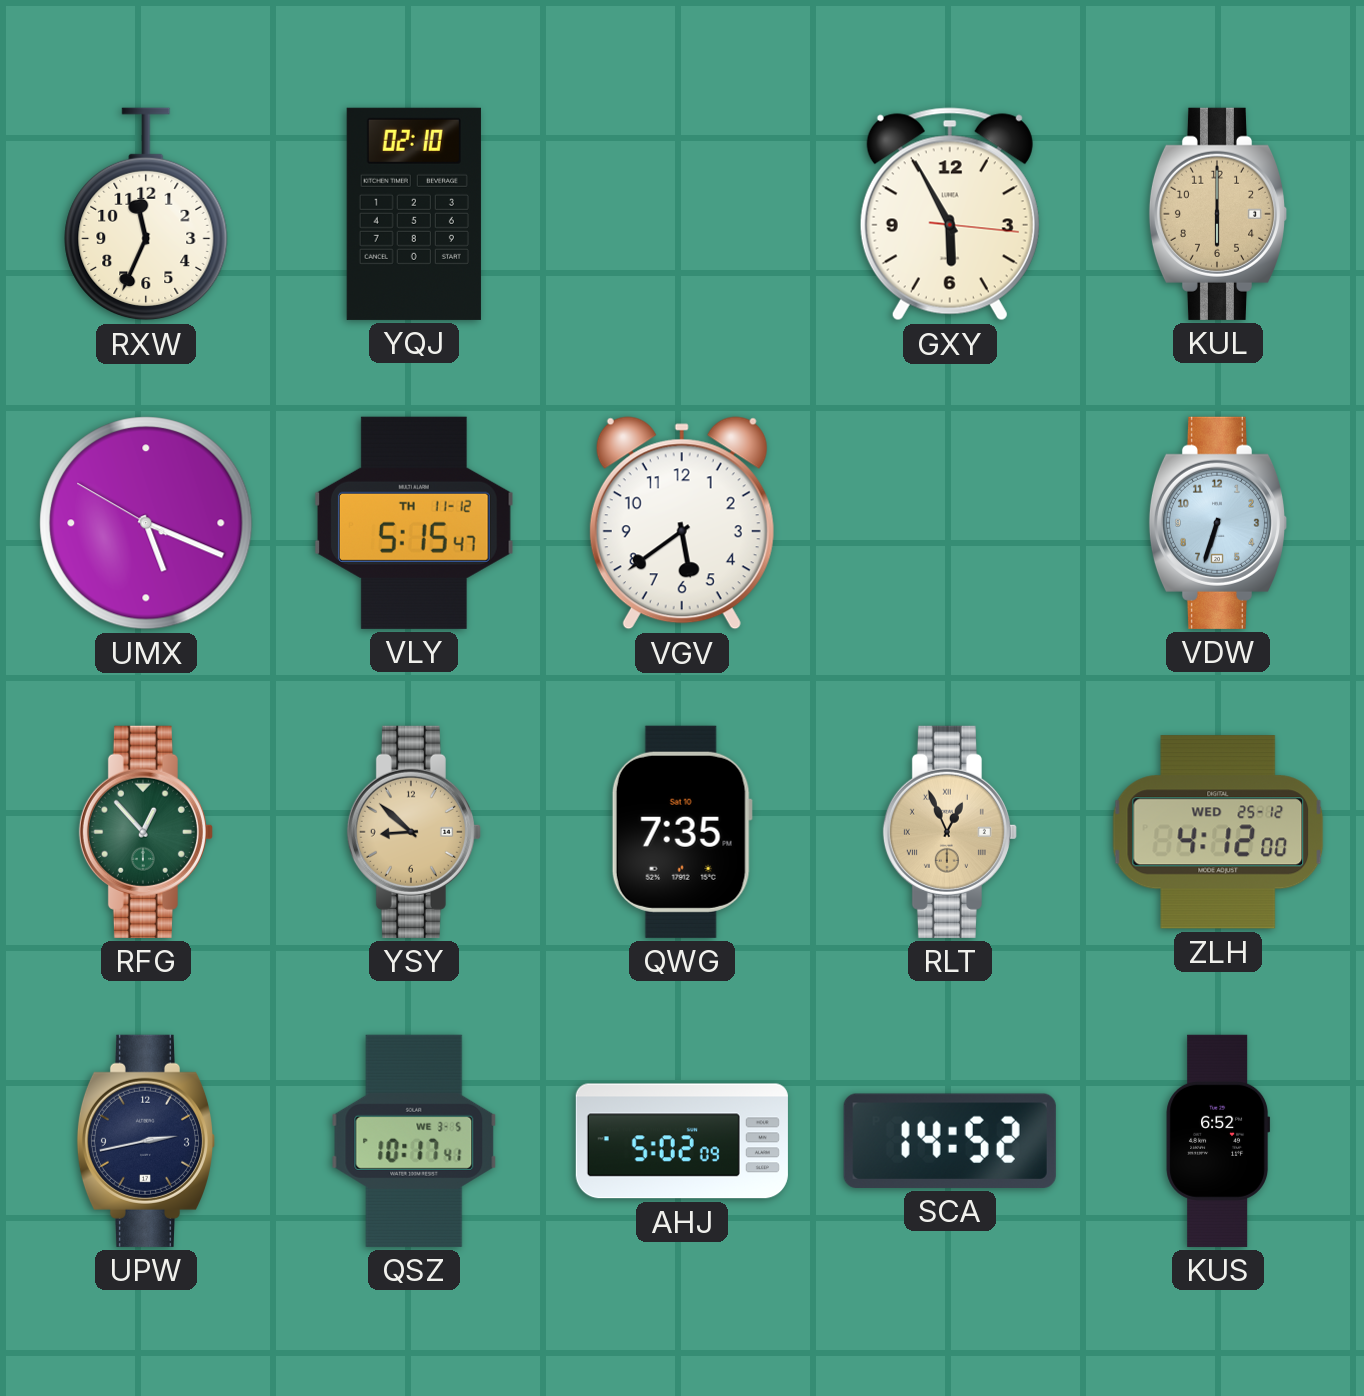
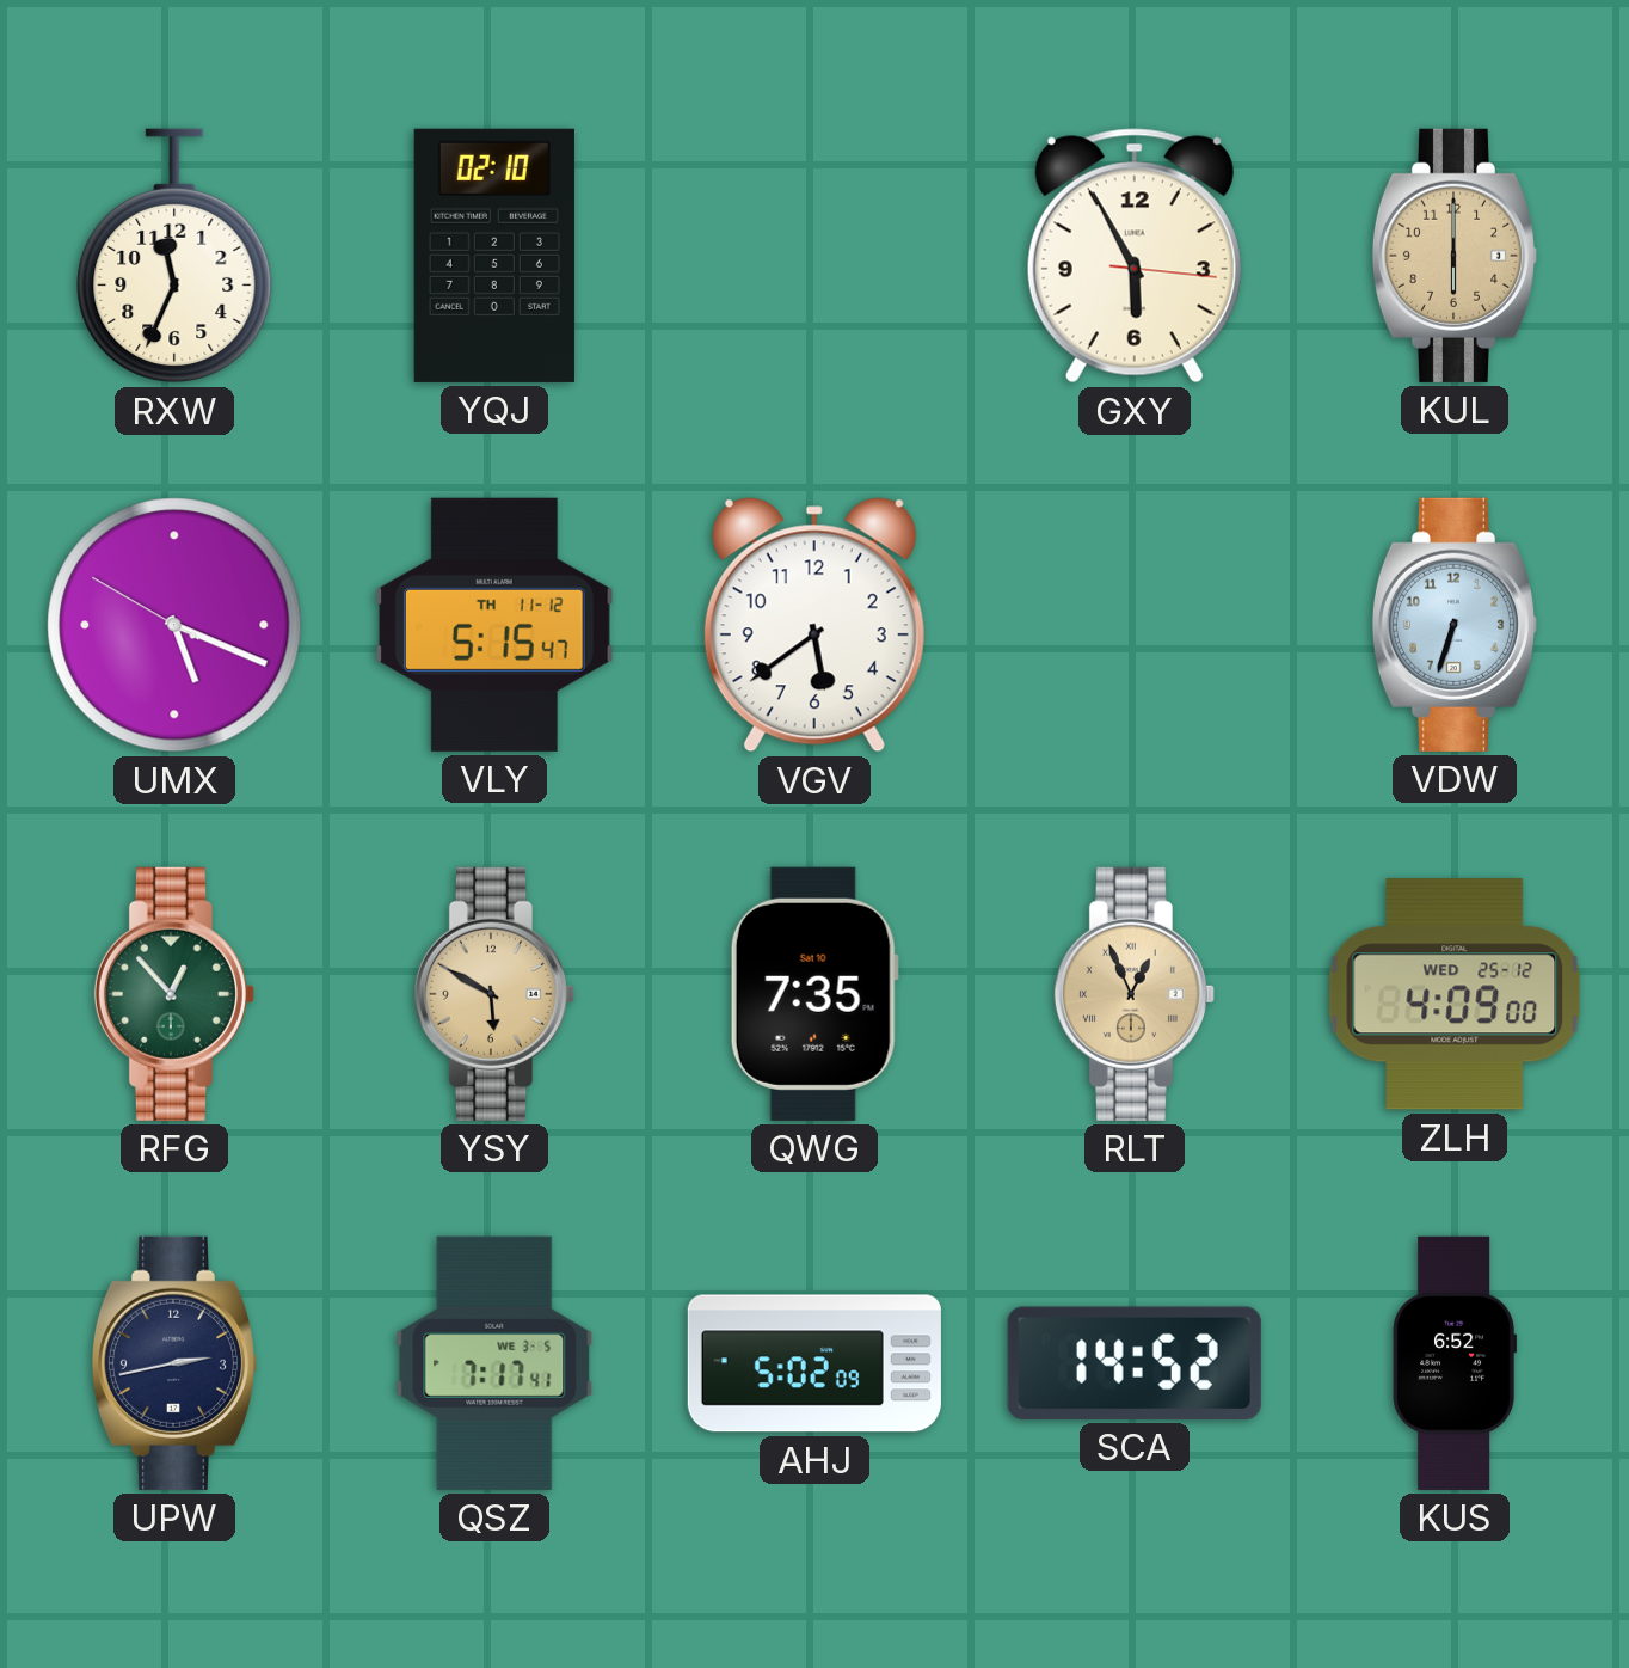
YSY: 8:52 -> 5:50
ZLH: 4:12 -> 4:09
QSZ: 10:17 -> 7:17
